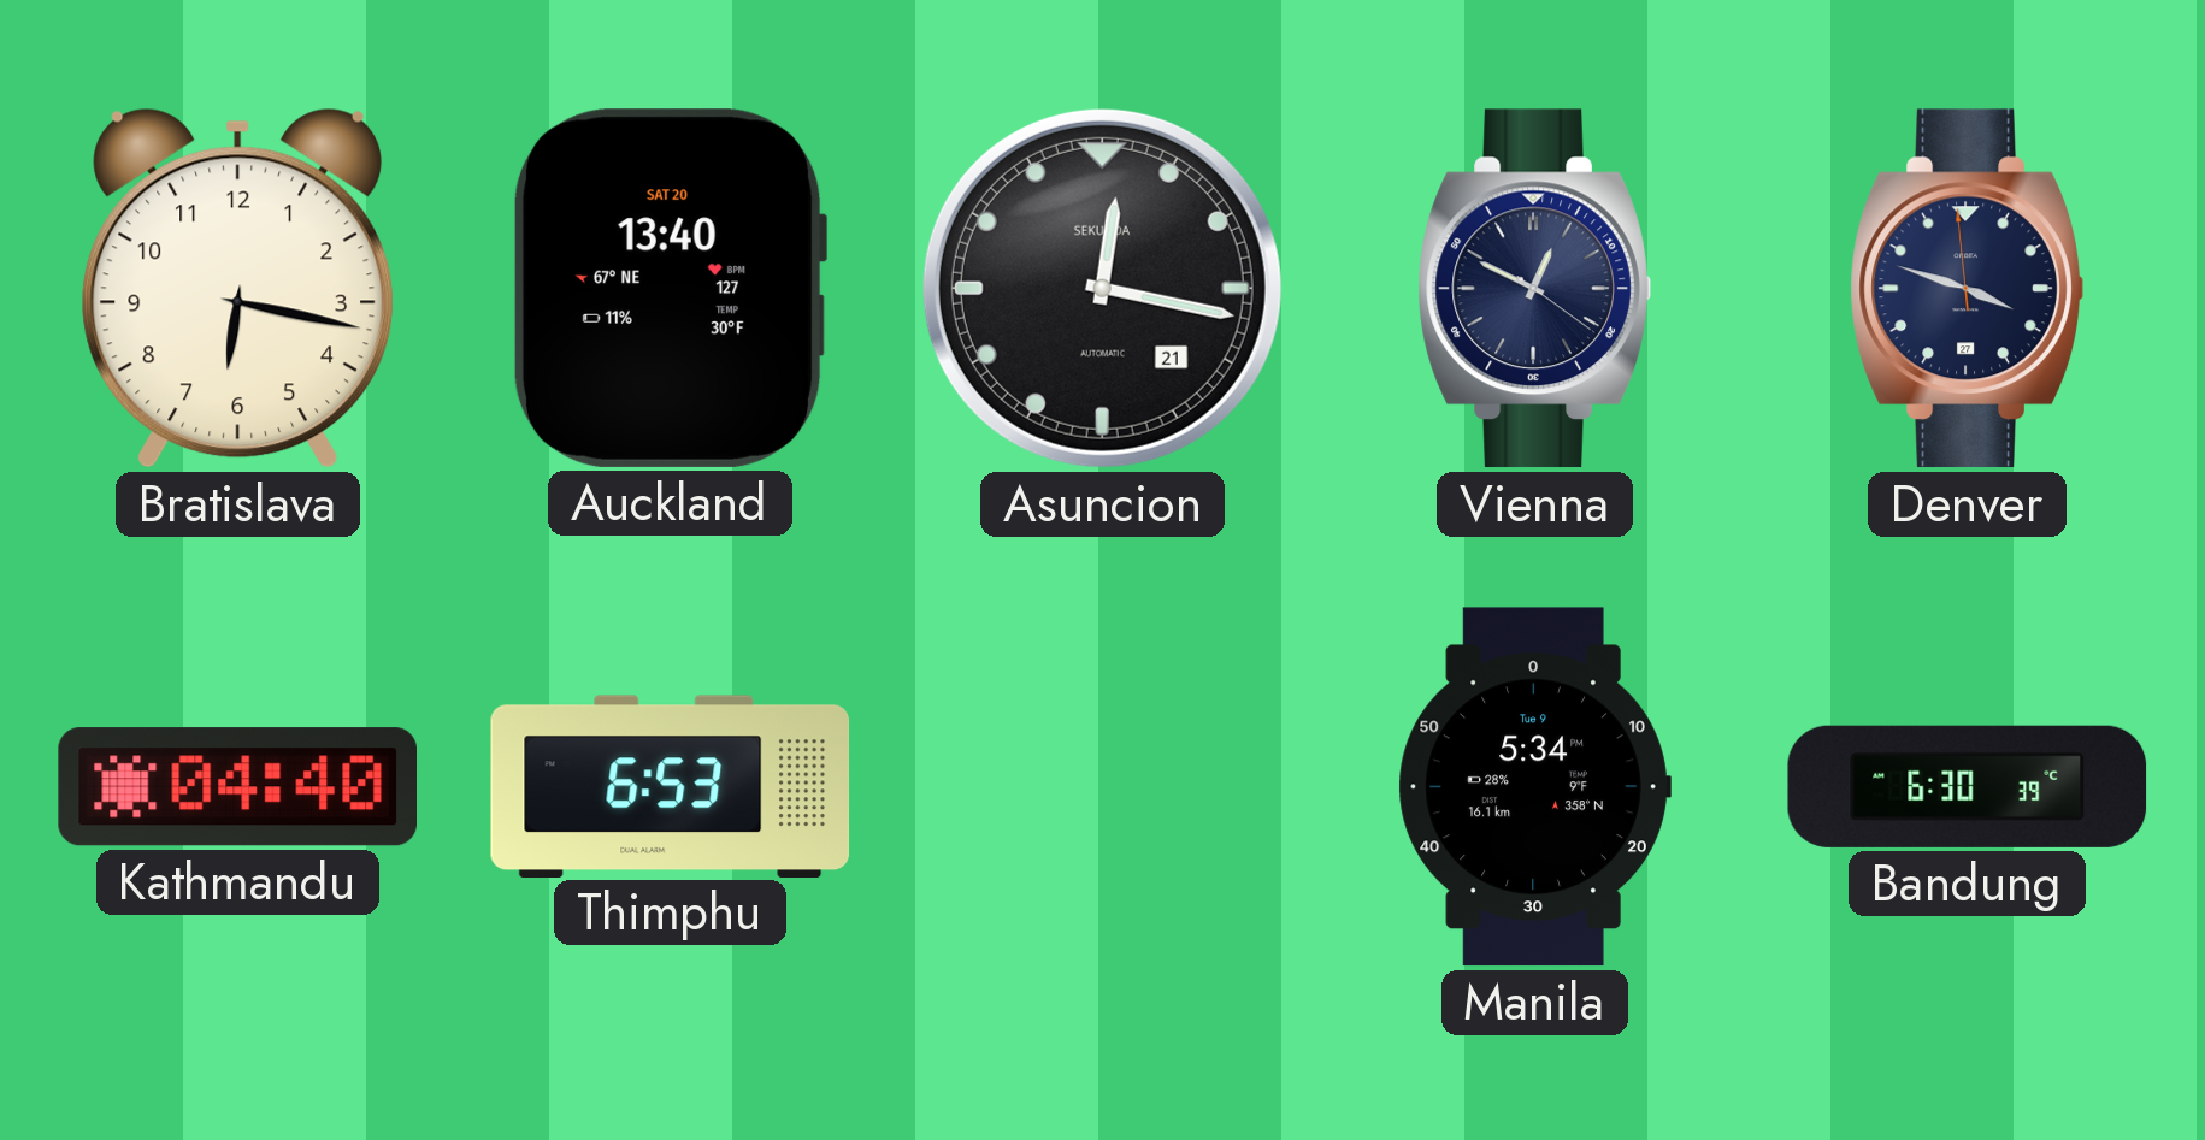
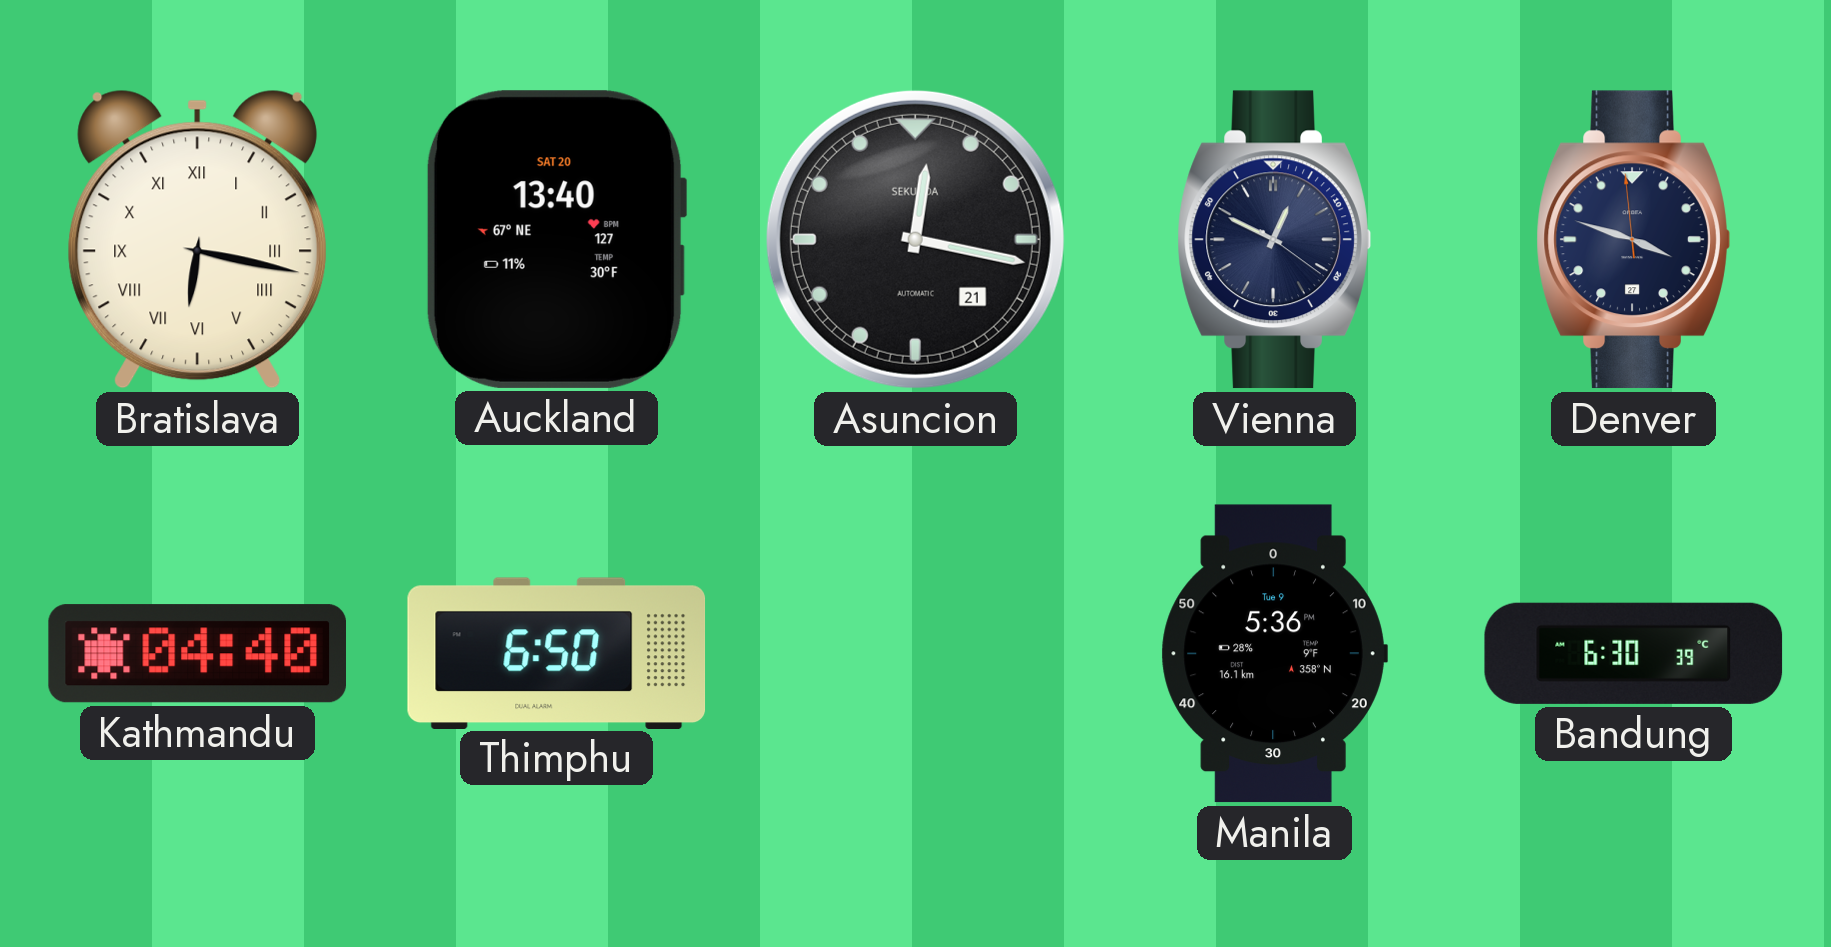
Bratislava numerals: Arabic -> Roman
Thimphu: 6:53 -> 6:50
Manila: 5:34 -> 5:36
